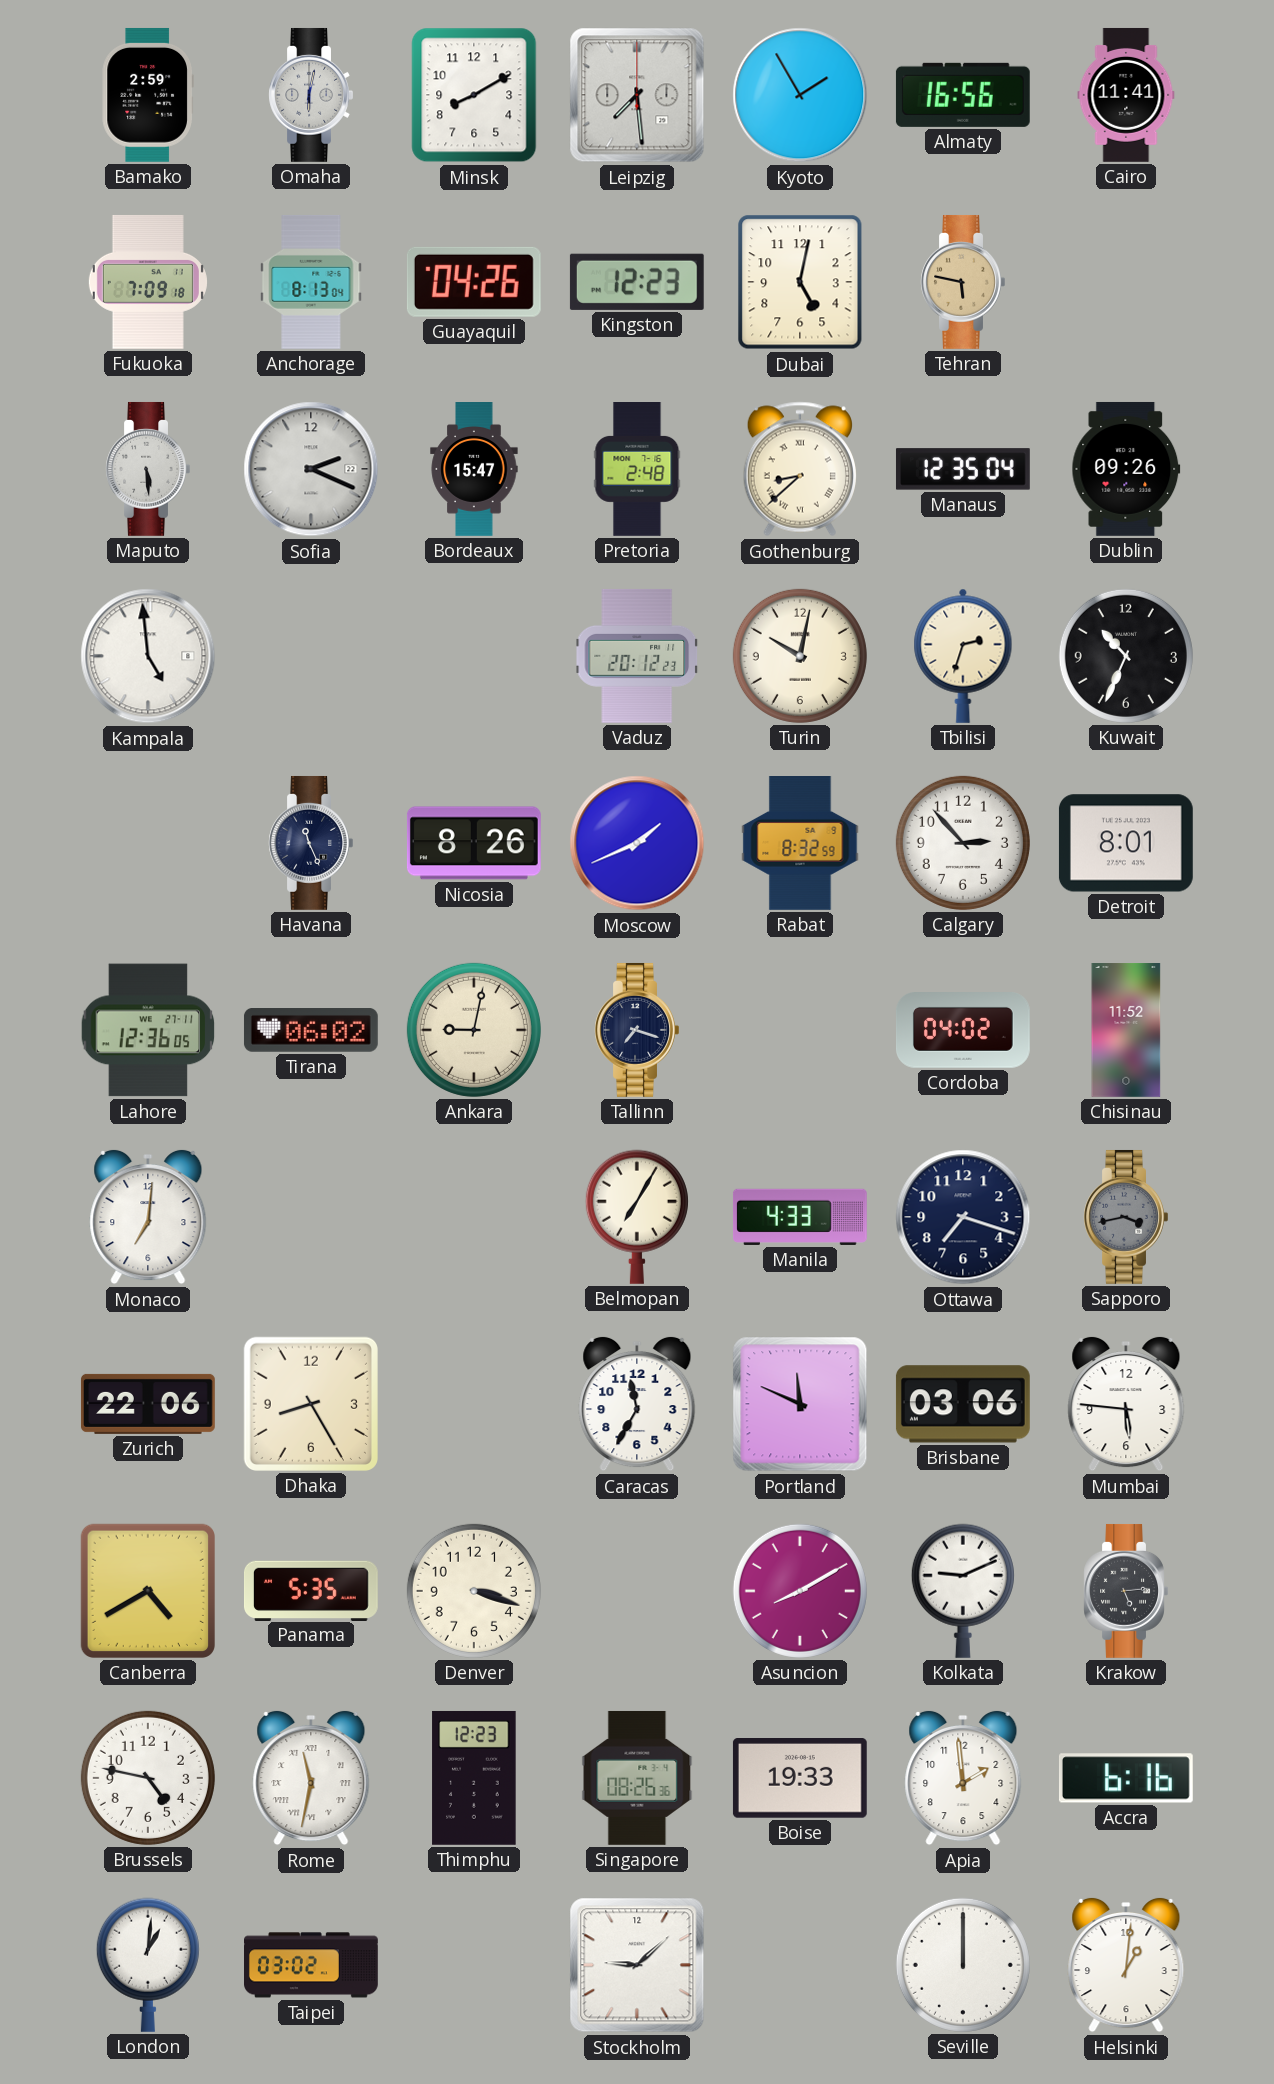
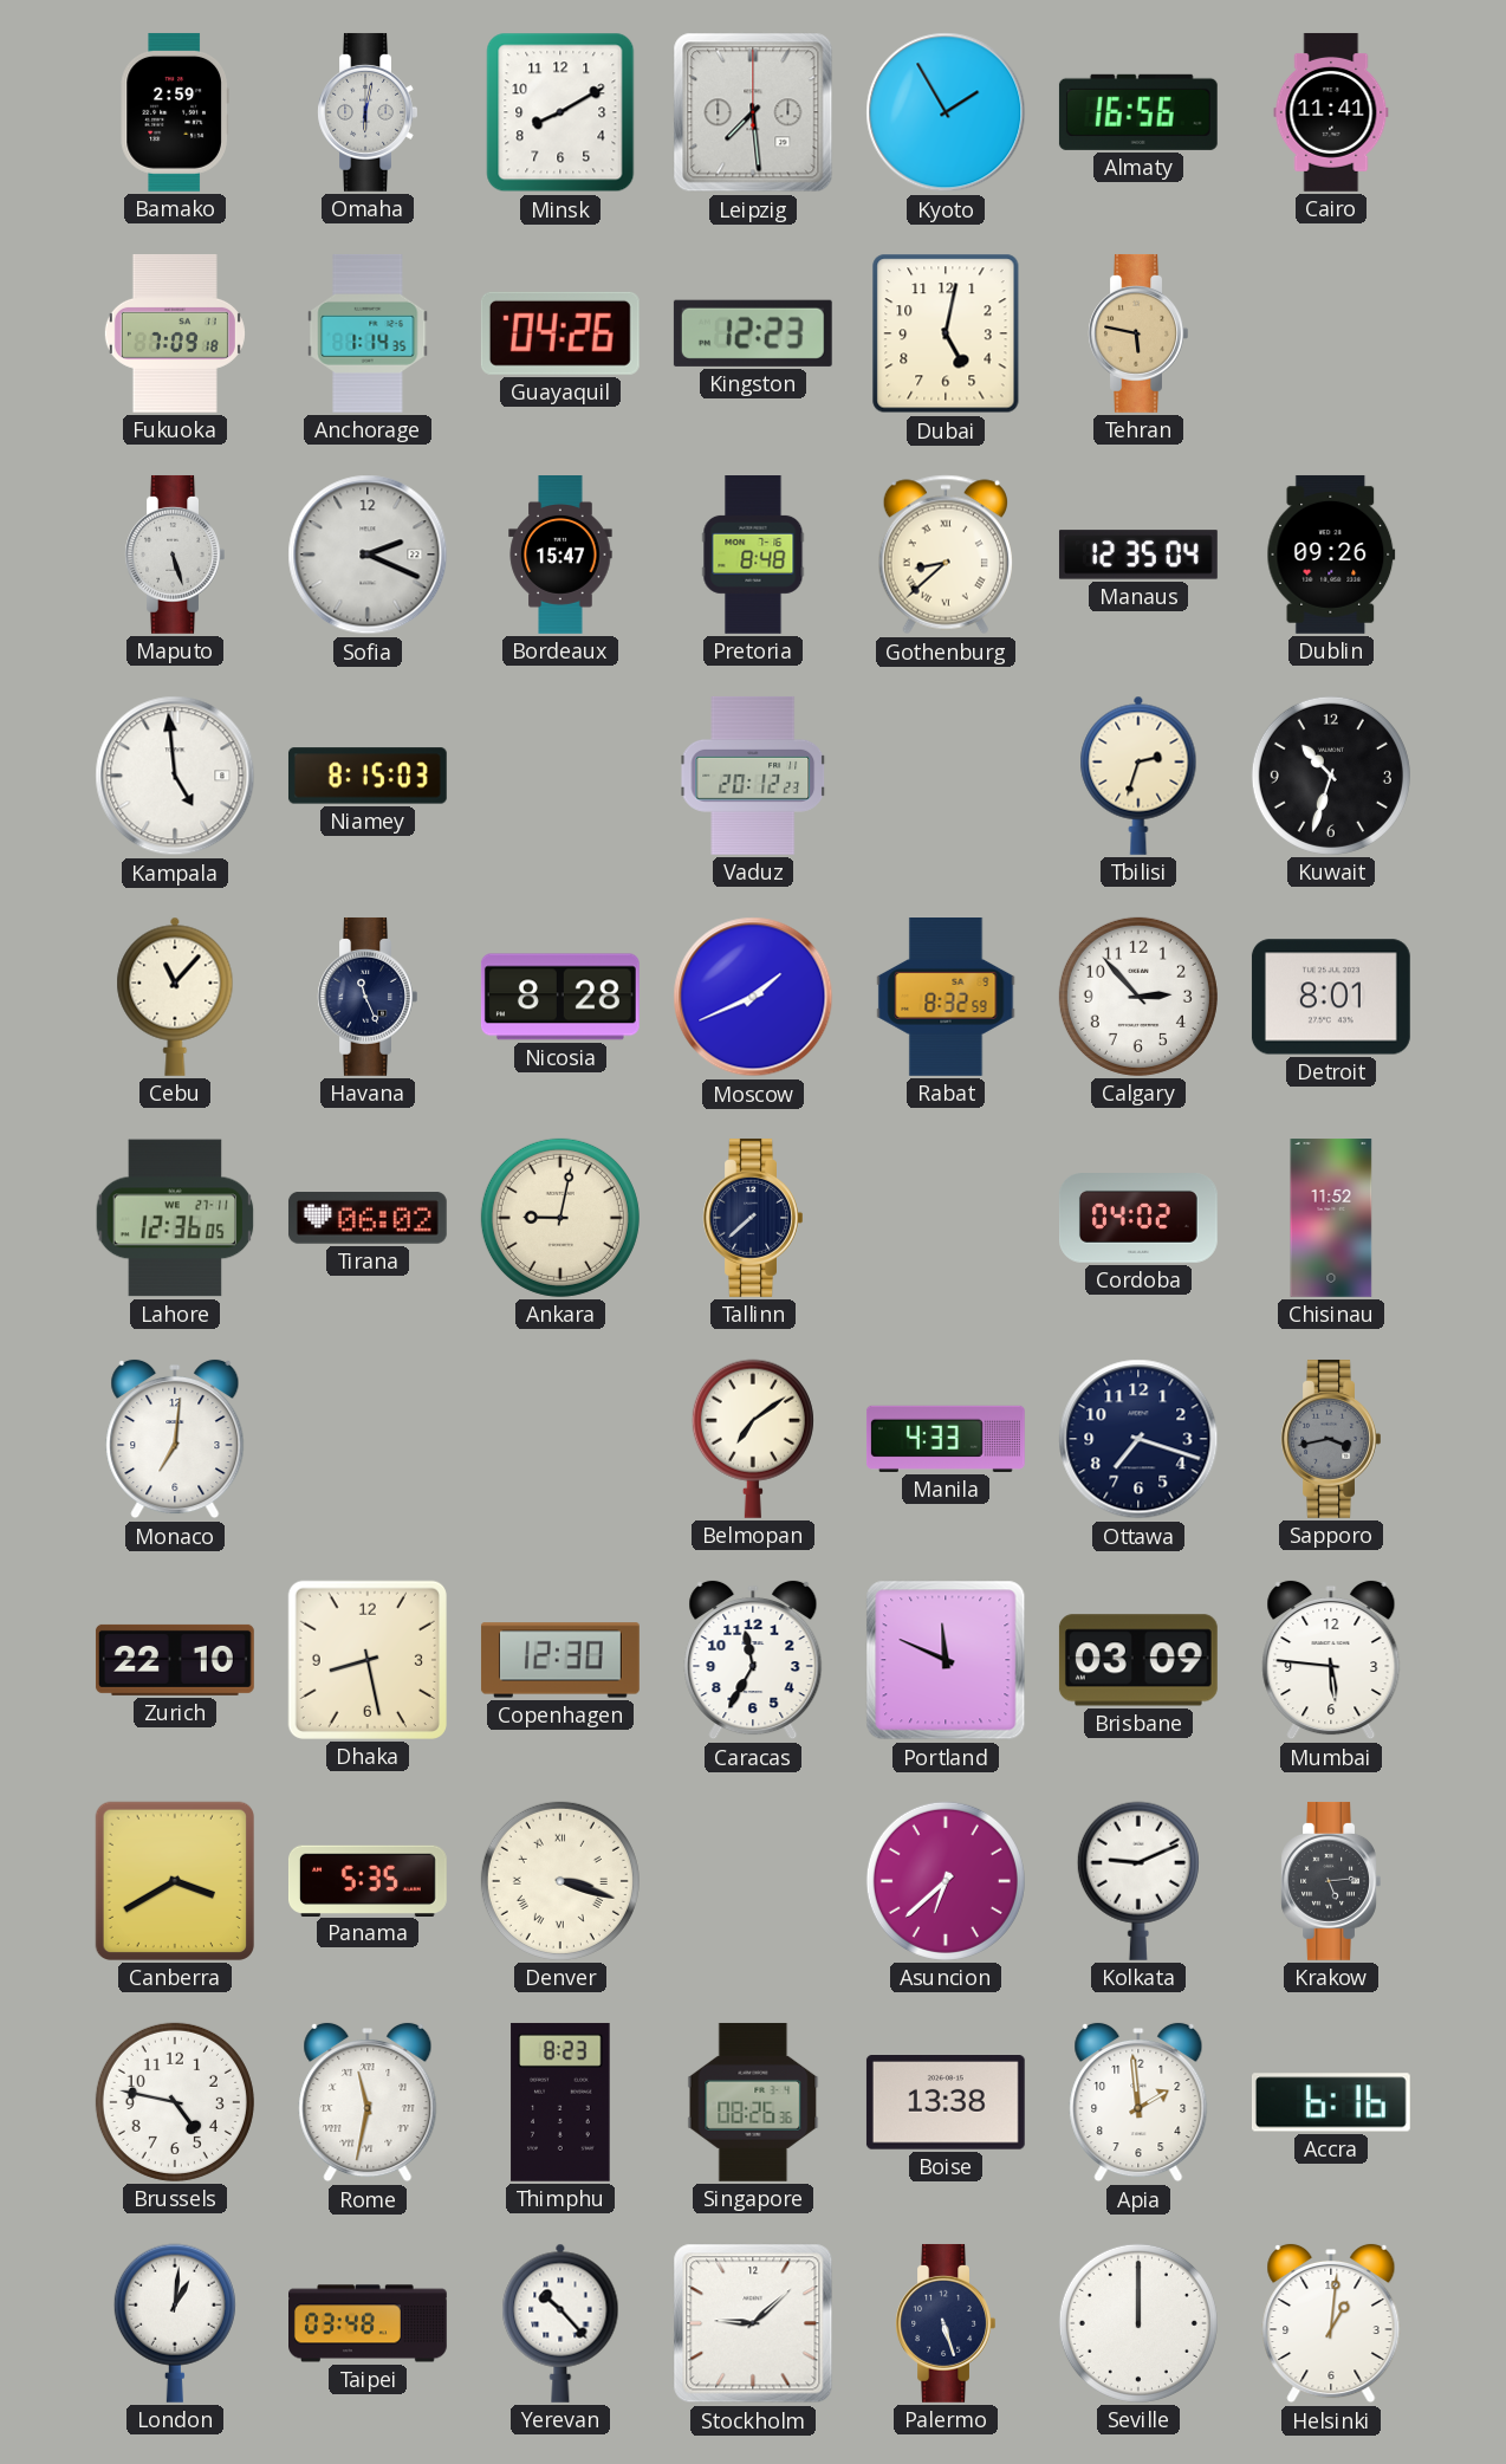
Anchorage: 8:13 -> 1:14
Maputo: 5:29 -> 5:27
Pretoria: 2:48 -> 8:48
Niamey: none -> 8:15
Turin: 10:02 -> none
Kuwait: 10:34 -> 10:33
Cebu: none -> 11:07
Nicosia: 8:26 -> 8:28
Tallinn: 7:18 -> 7:38
Belmopan: 7:05 -> 7:09
Zurich: 22:06 -> 22:10
Dhaka: 8:25 -> 8:28
Copenhagen: none -> 12:30
Brisbane: 03:06 -> 03:09
Canberra: 4:40 -> 3:40
Denver numerals: Arabic -> Roman
Asuncion: 8:10 -> 6:38
Thimphu: 12:23 -> 8:23
Boise: 19:33 -> 13:38
Taipei: 03:02 -> 03:48
Yerevan: none -> 10:23
Palermo: none -> 5:27
